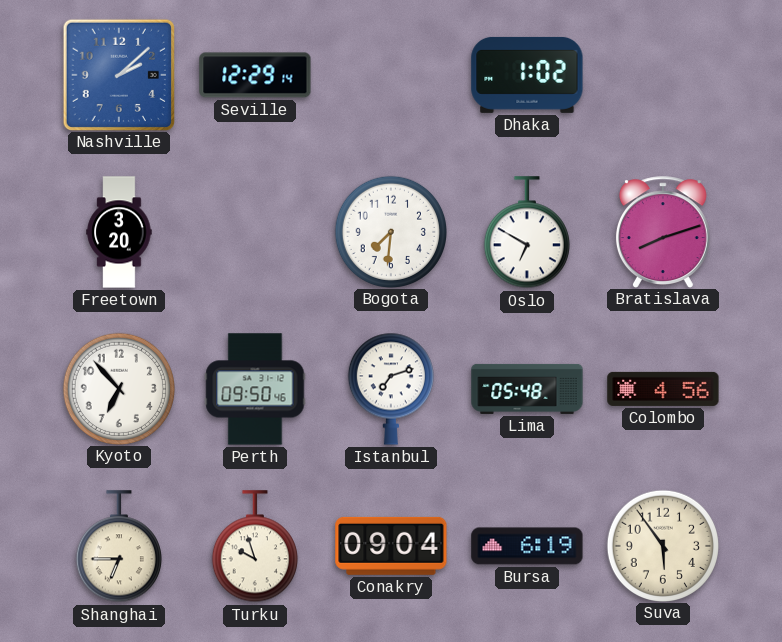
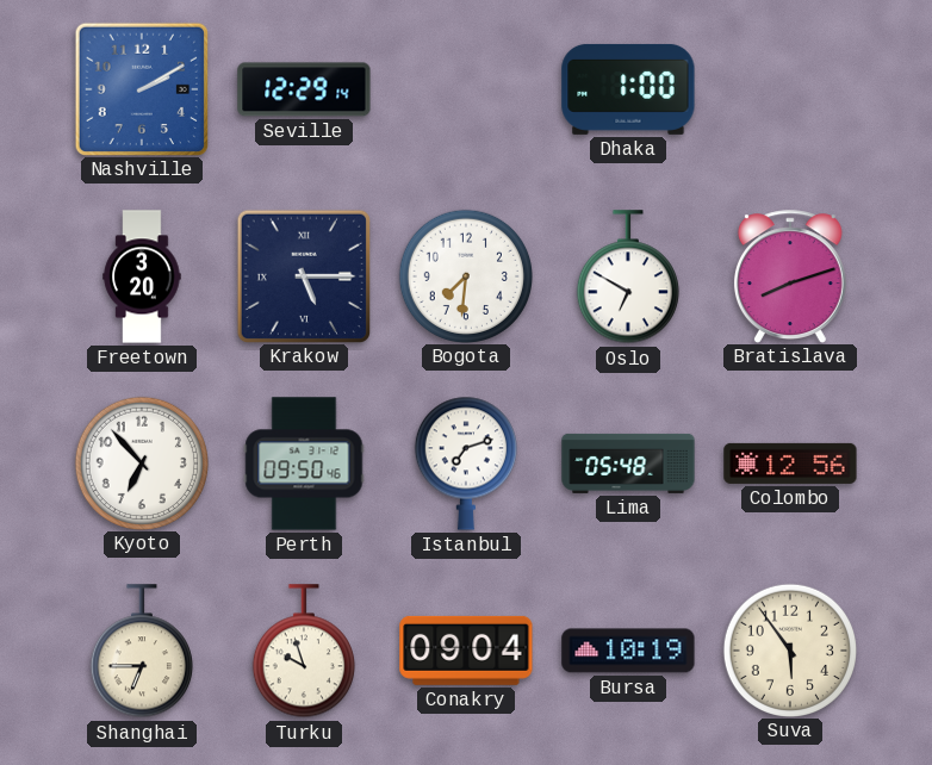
Nashville: 2:08 -> 2:10
Dhaka: 1:02 -> 1:00
Krakow: none -> 5:15
Colombo: 4:56 -> 12:56
Bursa: 6:19 -> 10:19
